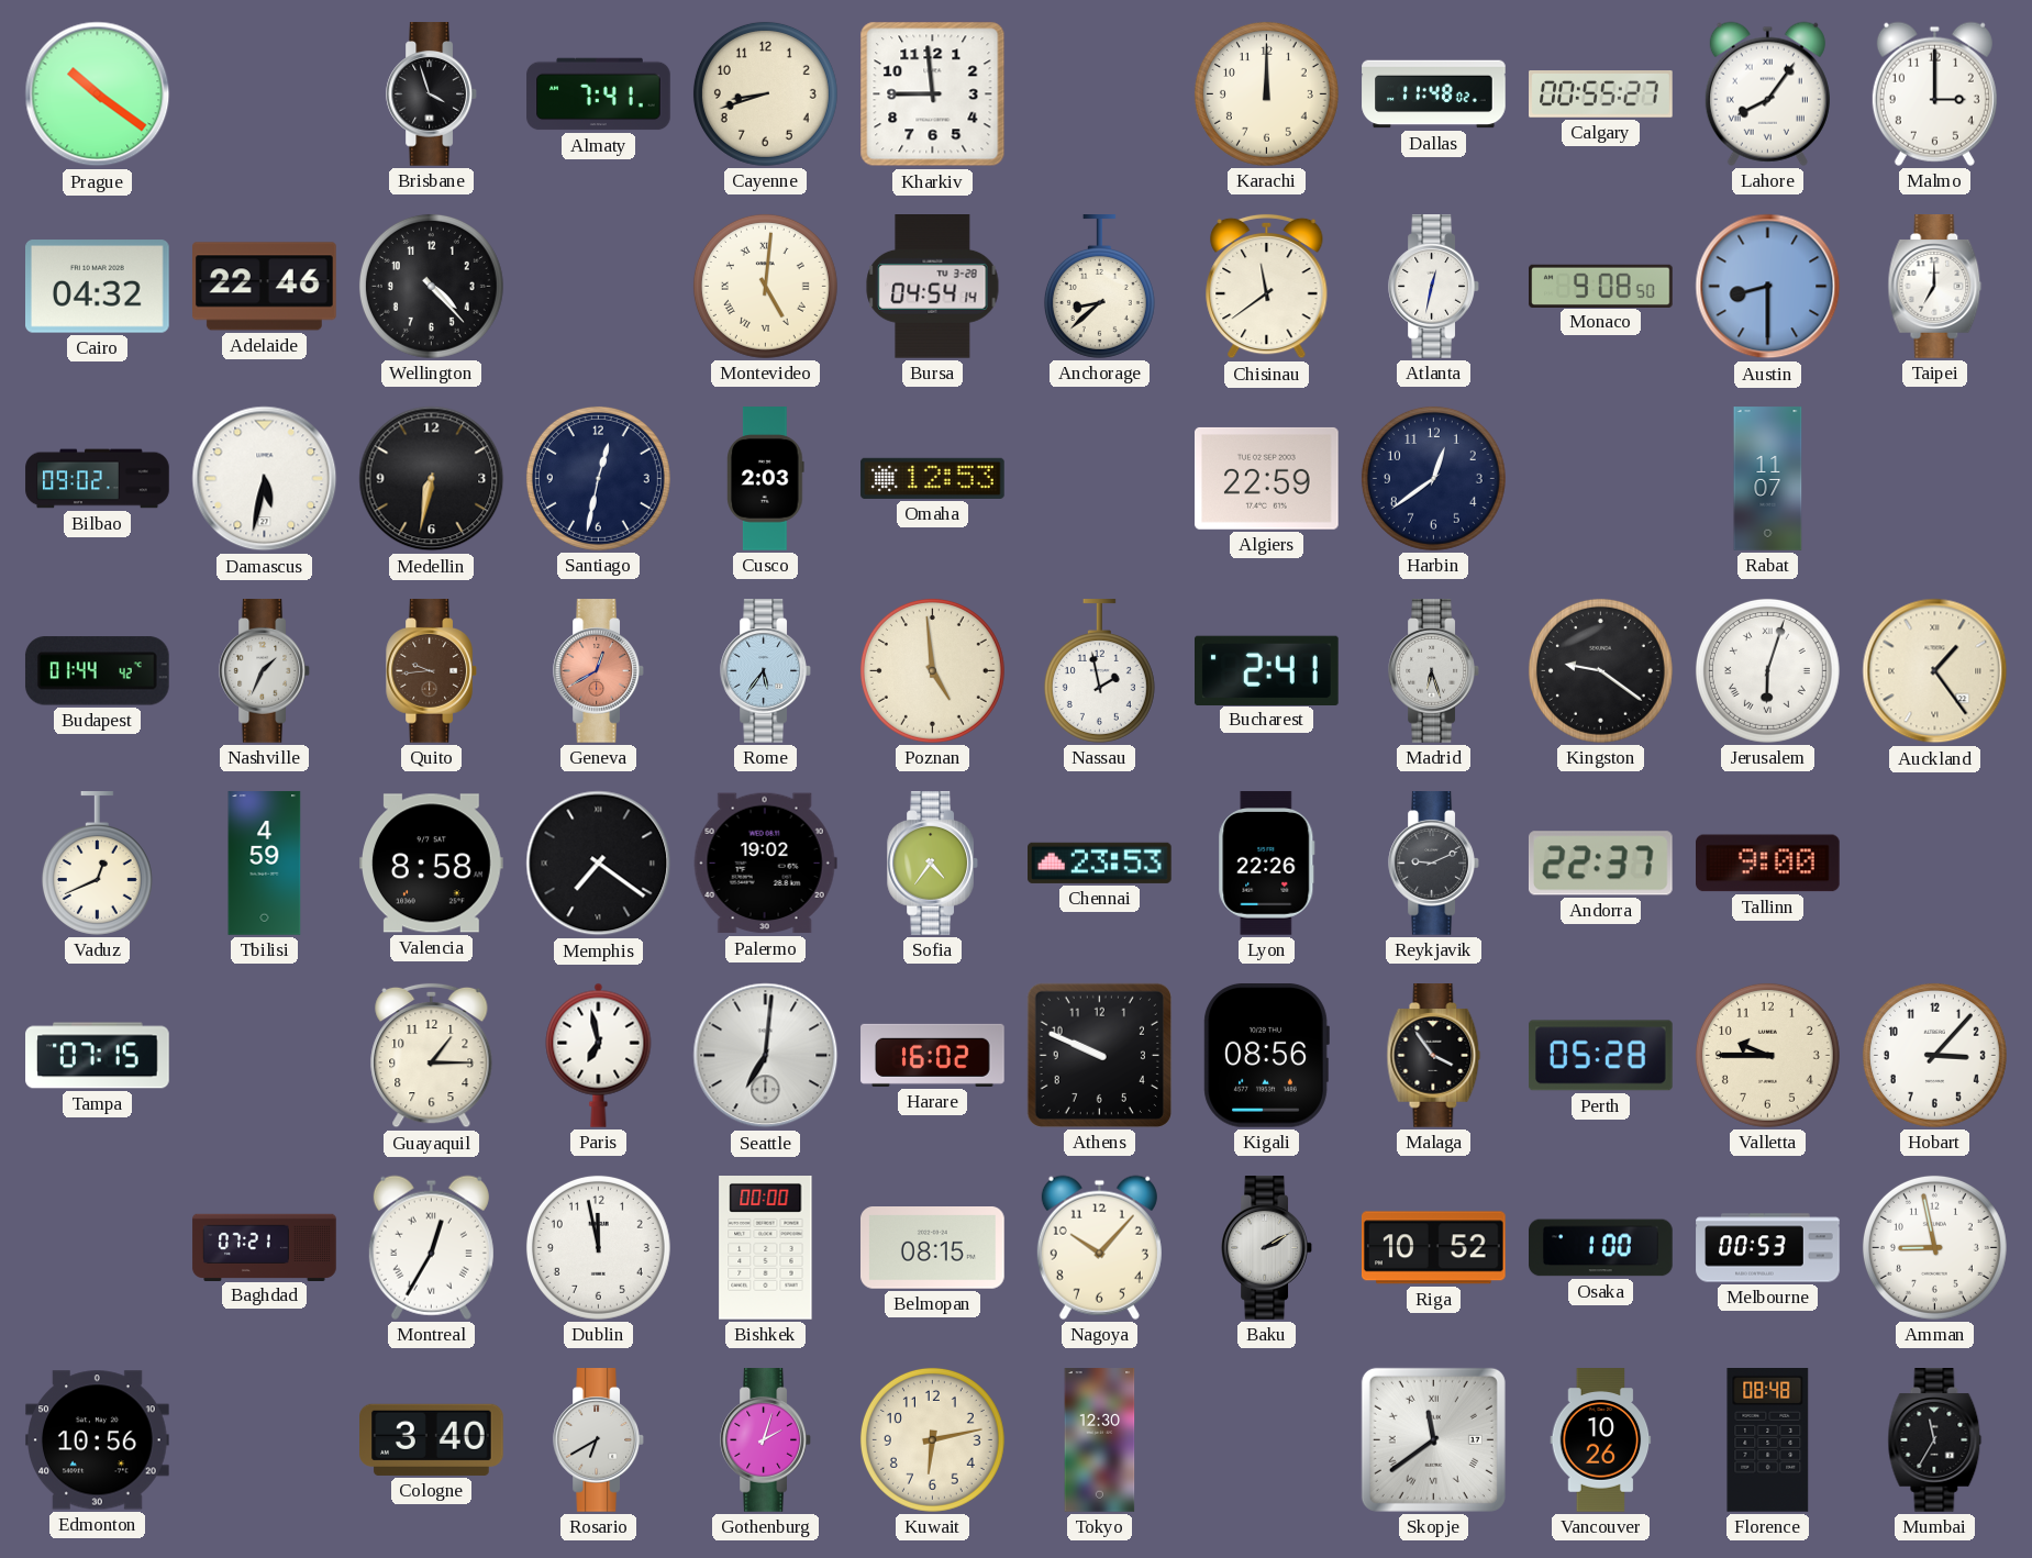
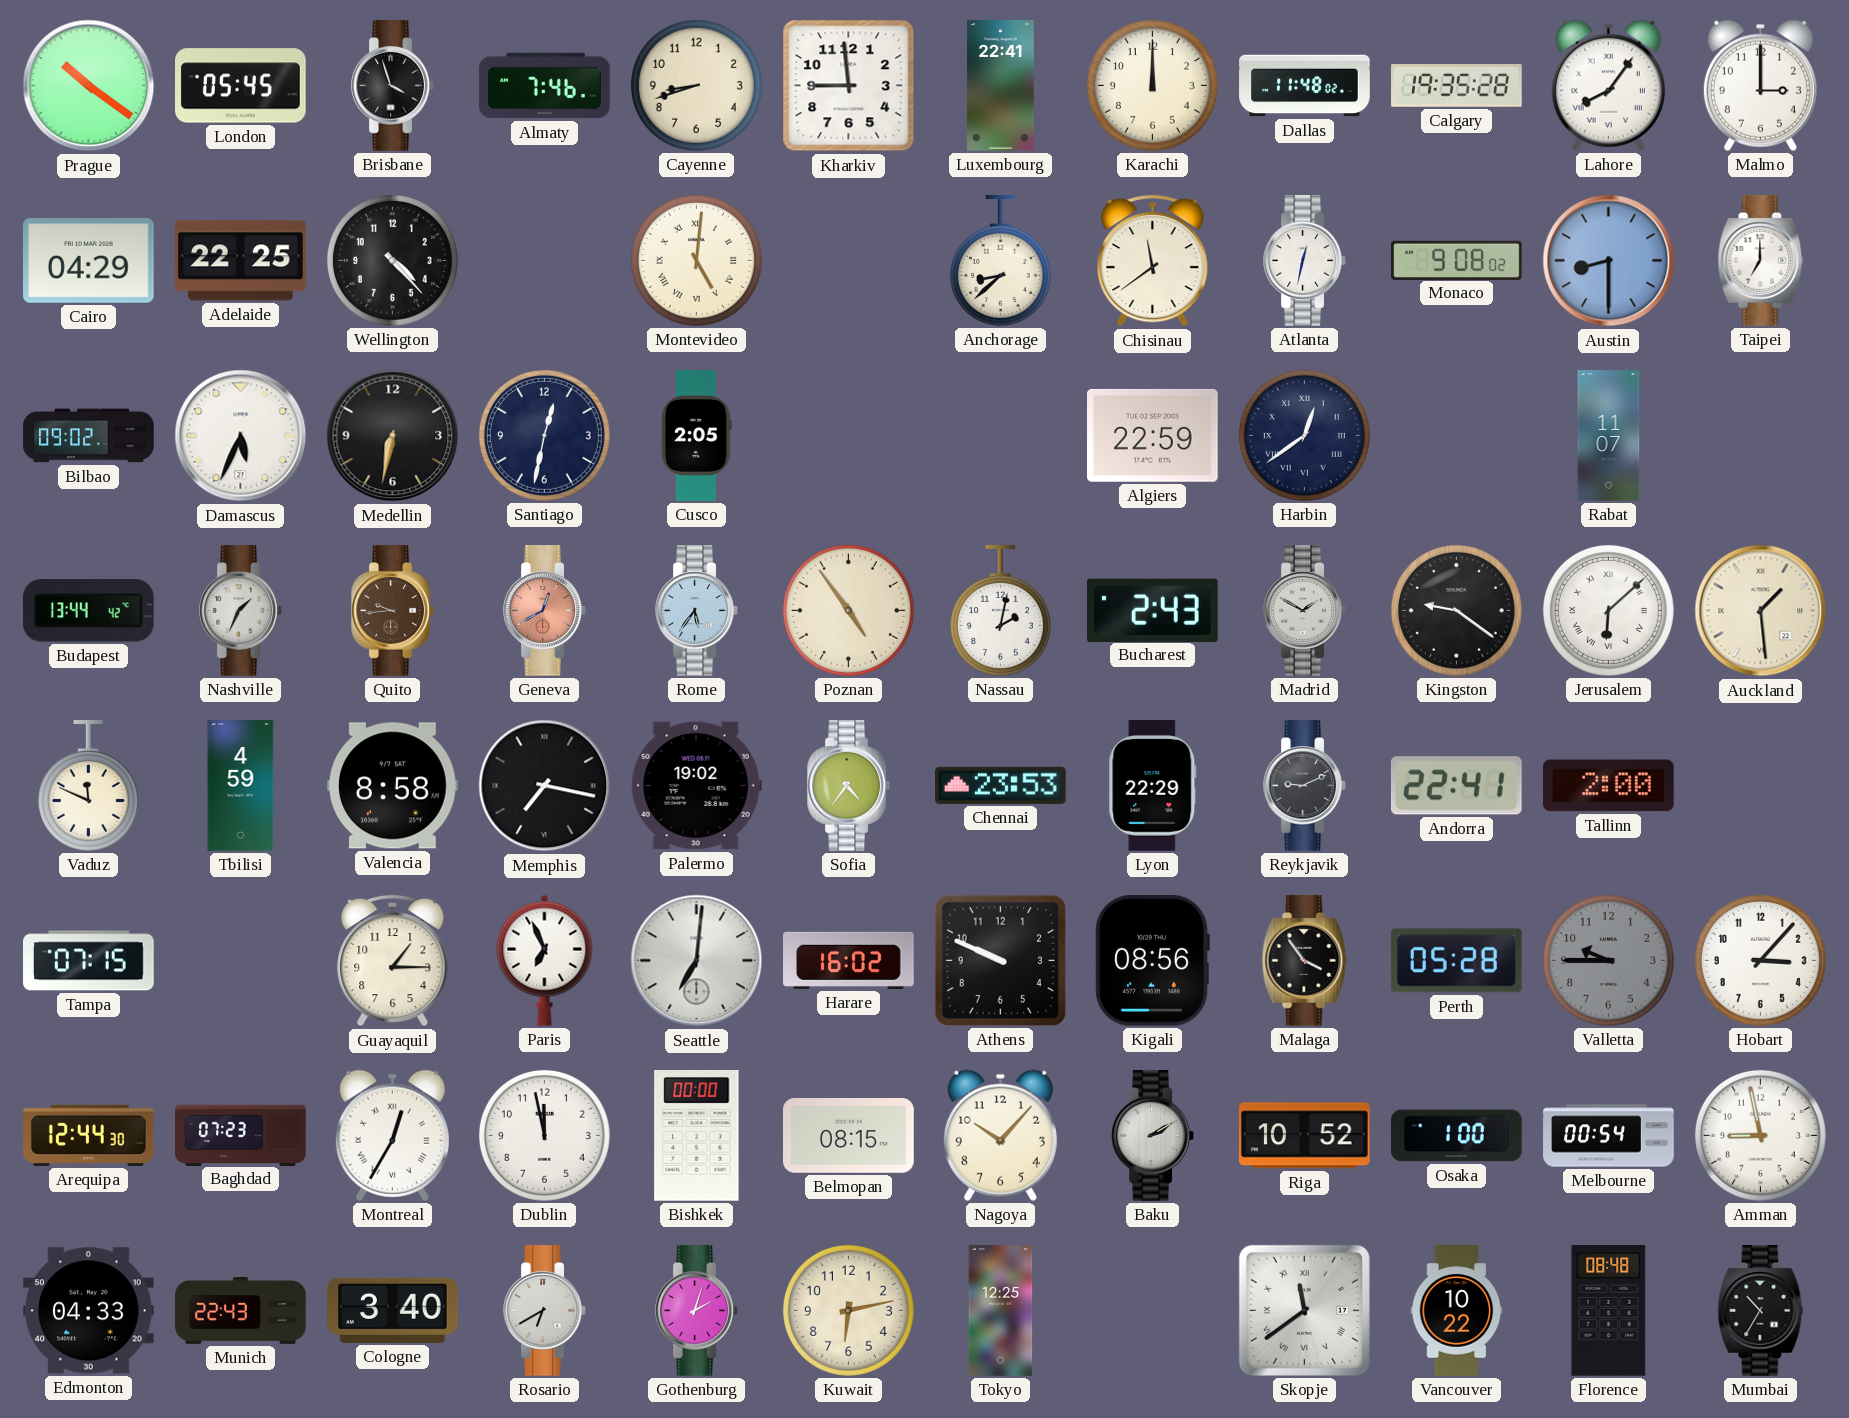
London: none -> 05:45
Almaty: 7:41 -> 7:46
Luxembourg: none -> 22:41
Calgary: 00:55 -> 19:35
Cairo: 04:32 -> 04:29
Adelaide: 22:46 -> 22:25
Bursa: 04:54 -> none
Monaco: 9:08:50 -> 9:08:02
Damascus: 5:32 -> 5:34
Cusco: 2:03 -> 2:05
Omaha: 12:53 -> none
Harbin numerals: Arabic -> Roman
Budapest: 01:44 -> 13:44
Poznan: 4:59 -> 4:54
Nassau: 1:58 -> 2:02
Bucharest: 2:41 -> 2:43
Madrid: 6:27 -> 1:50
Jerusalem: 6:03 -> 6:08
Auckland: 1:24 -> 1:29
Vaduz: 12:41 -> 11:49
Memphis: 7:21 -> 7:17
Lyon: 22:26 -> 22:29
Andorra: 22:37 -> 22:41
Tallinn: 9:00 -> 2:00
Paris: 6:58 -> 6:56
Valletta dial: cream -> grey
Arequipa: none -> 12:44
Baghdad: 07:21 -> 07:23
Melbourne: 00:53 -> 00:54
Edmonton: 10:56 -> 04:33
Munich: none -> 22:43
Tokyo: 12:30 -> 12:25
Vancouver: 10:26 -> 10:22
Mumbai: 11:35 -> 10:35
